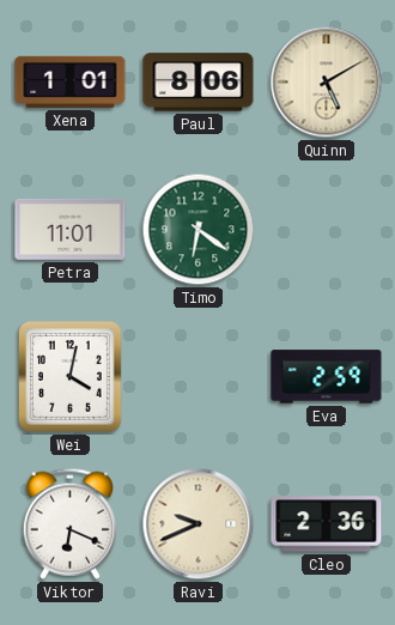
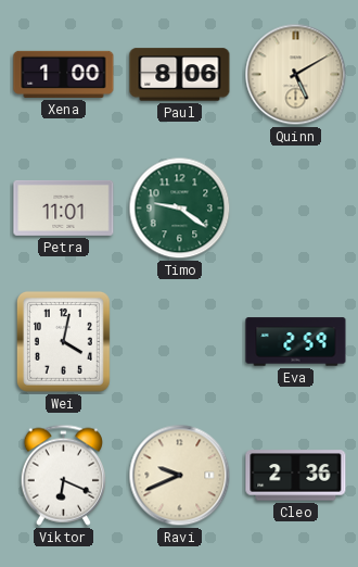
Xena: 1:01 -> 1:00
Timo: 6:21 -> 9:21
